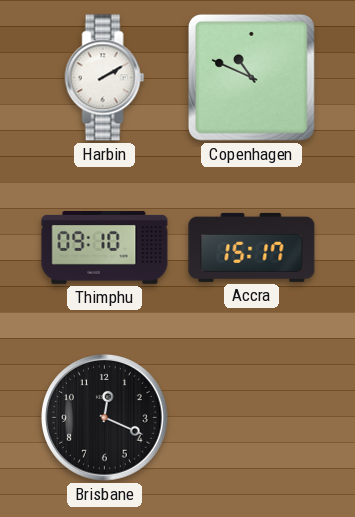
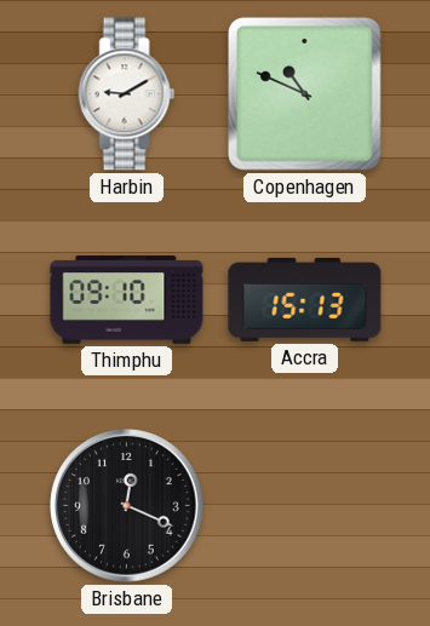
Harbin: 2:10 -> 9:10
Accra: 15:17 -> 15:13
